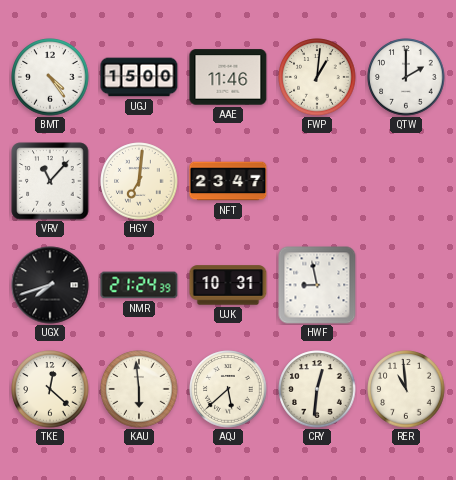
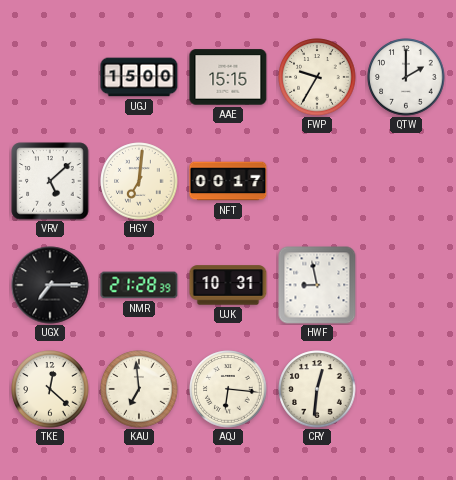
BMT: 4:24 -> none
AAE: 11:46 -> 15:15
FWP: 1:01 -> 9:35
VRV: 11:07 -> 5:08
NFT: 23:47 -> 00:17
UGX: 7:42 -> 7:15
NMR: 21:24 -> 21:28
KAU: 5:59 -> 6:59
AQJ: 5:38 -> 6:16
RER: 10:59 -> none
